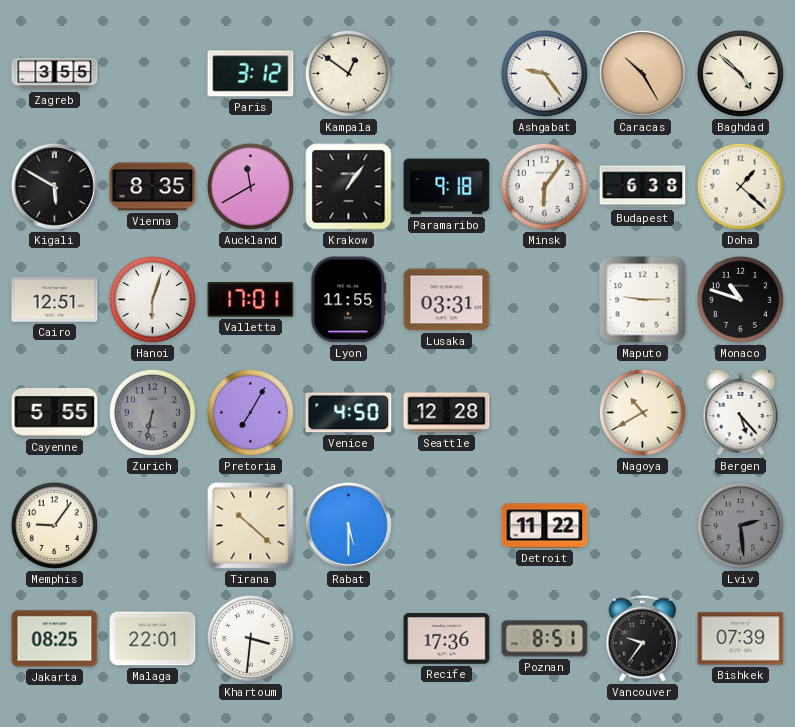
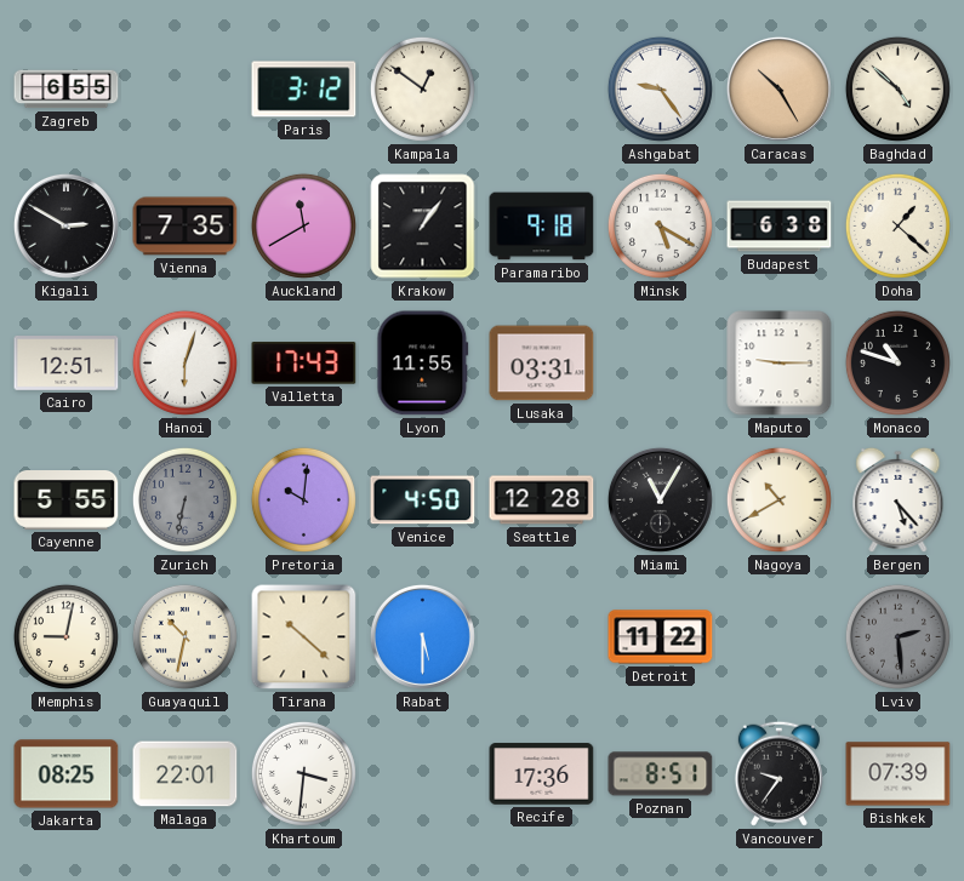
Zagreb: 3:55 -> 6:55
Kigali: 5:50 -> 2:50
Vienna: 8:35 -> 7:35
Minsk: 6:06 -> 5:20
Valletta: 17:01 -> 17:43
Pretoria: 7:05 -> 10:01
Miami: none -> 11:05
Memphis: 9:06 -> 9:02
Guayaquil: none -> 10:32
